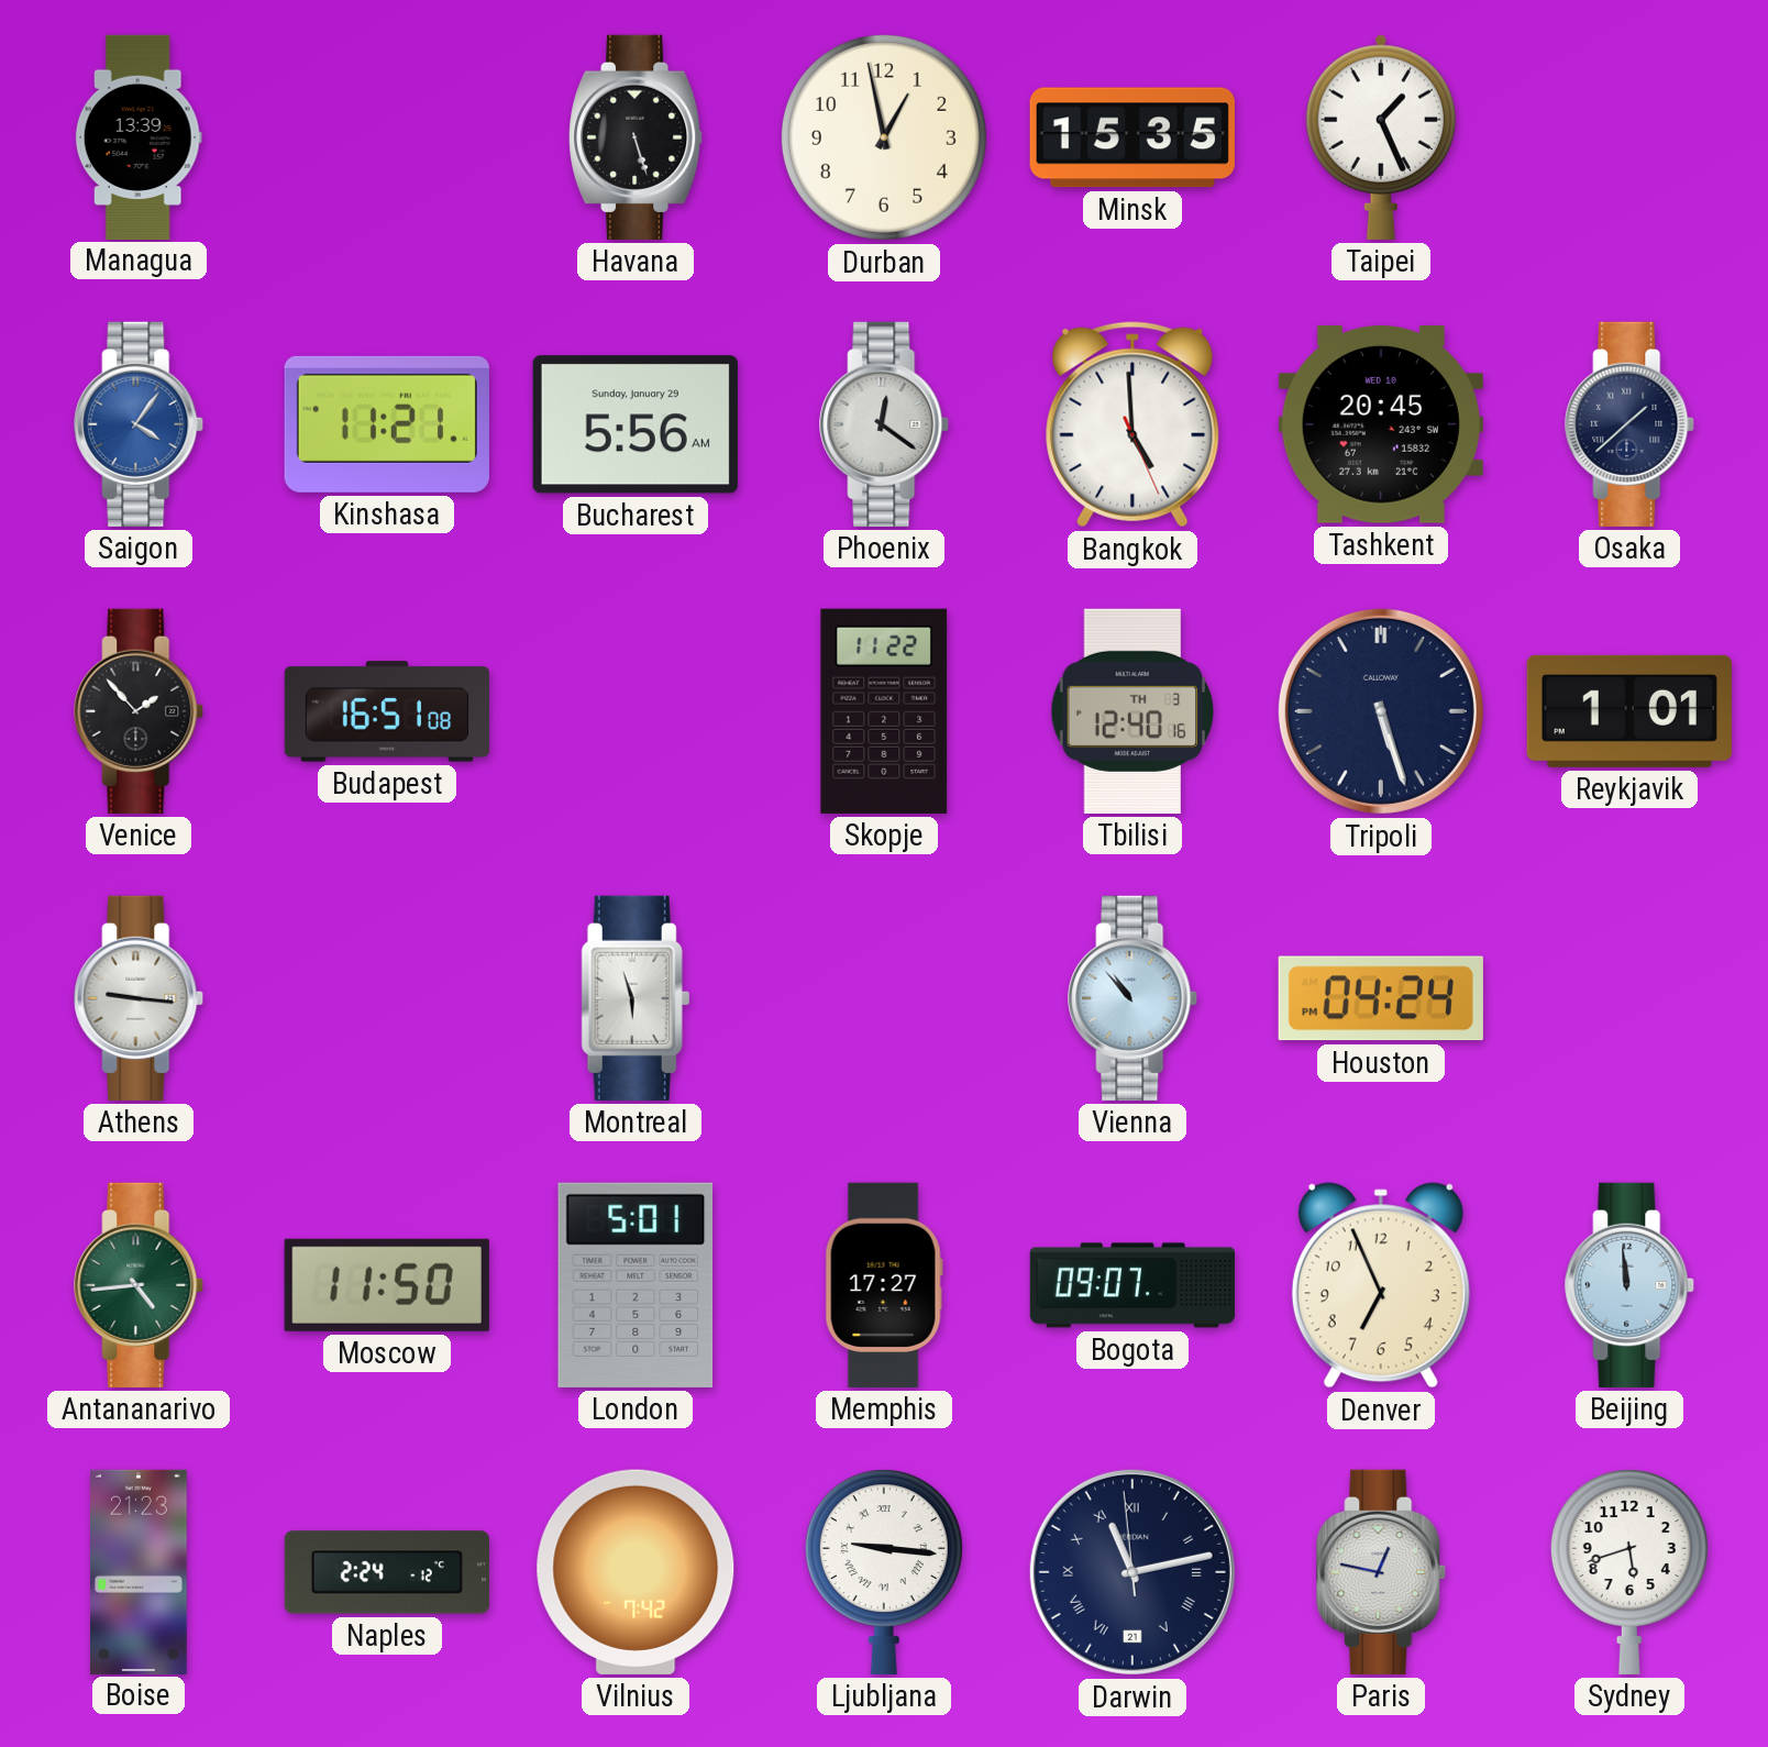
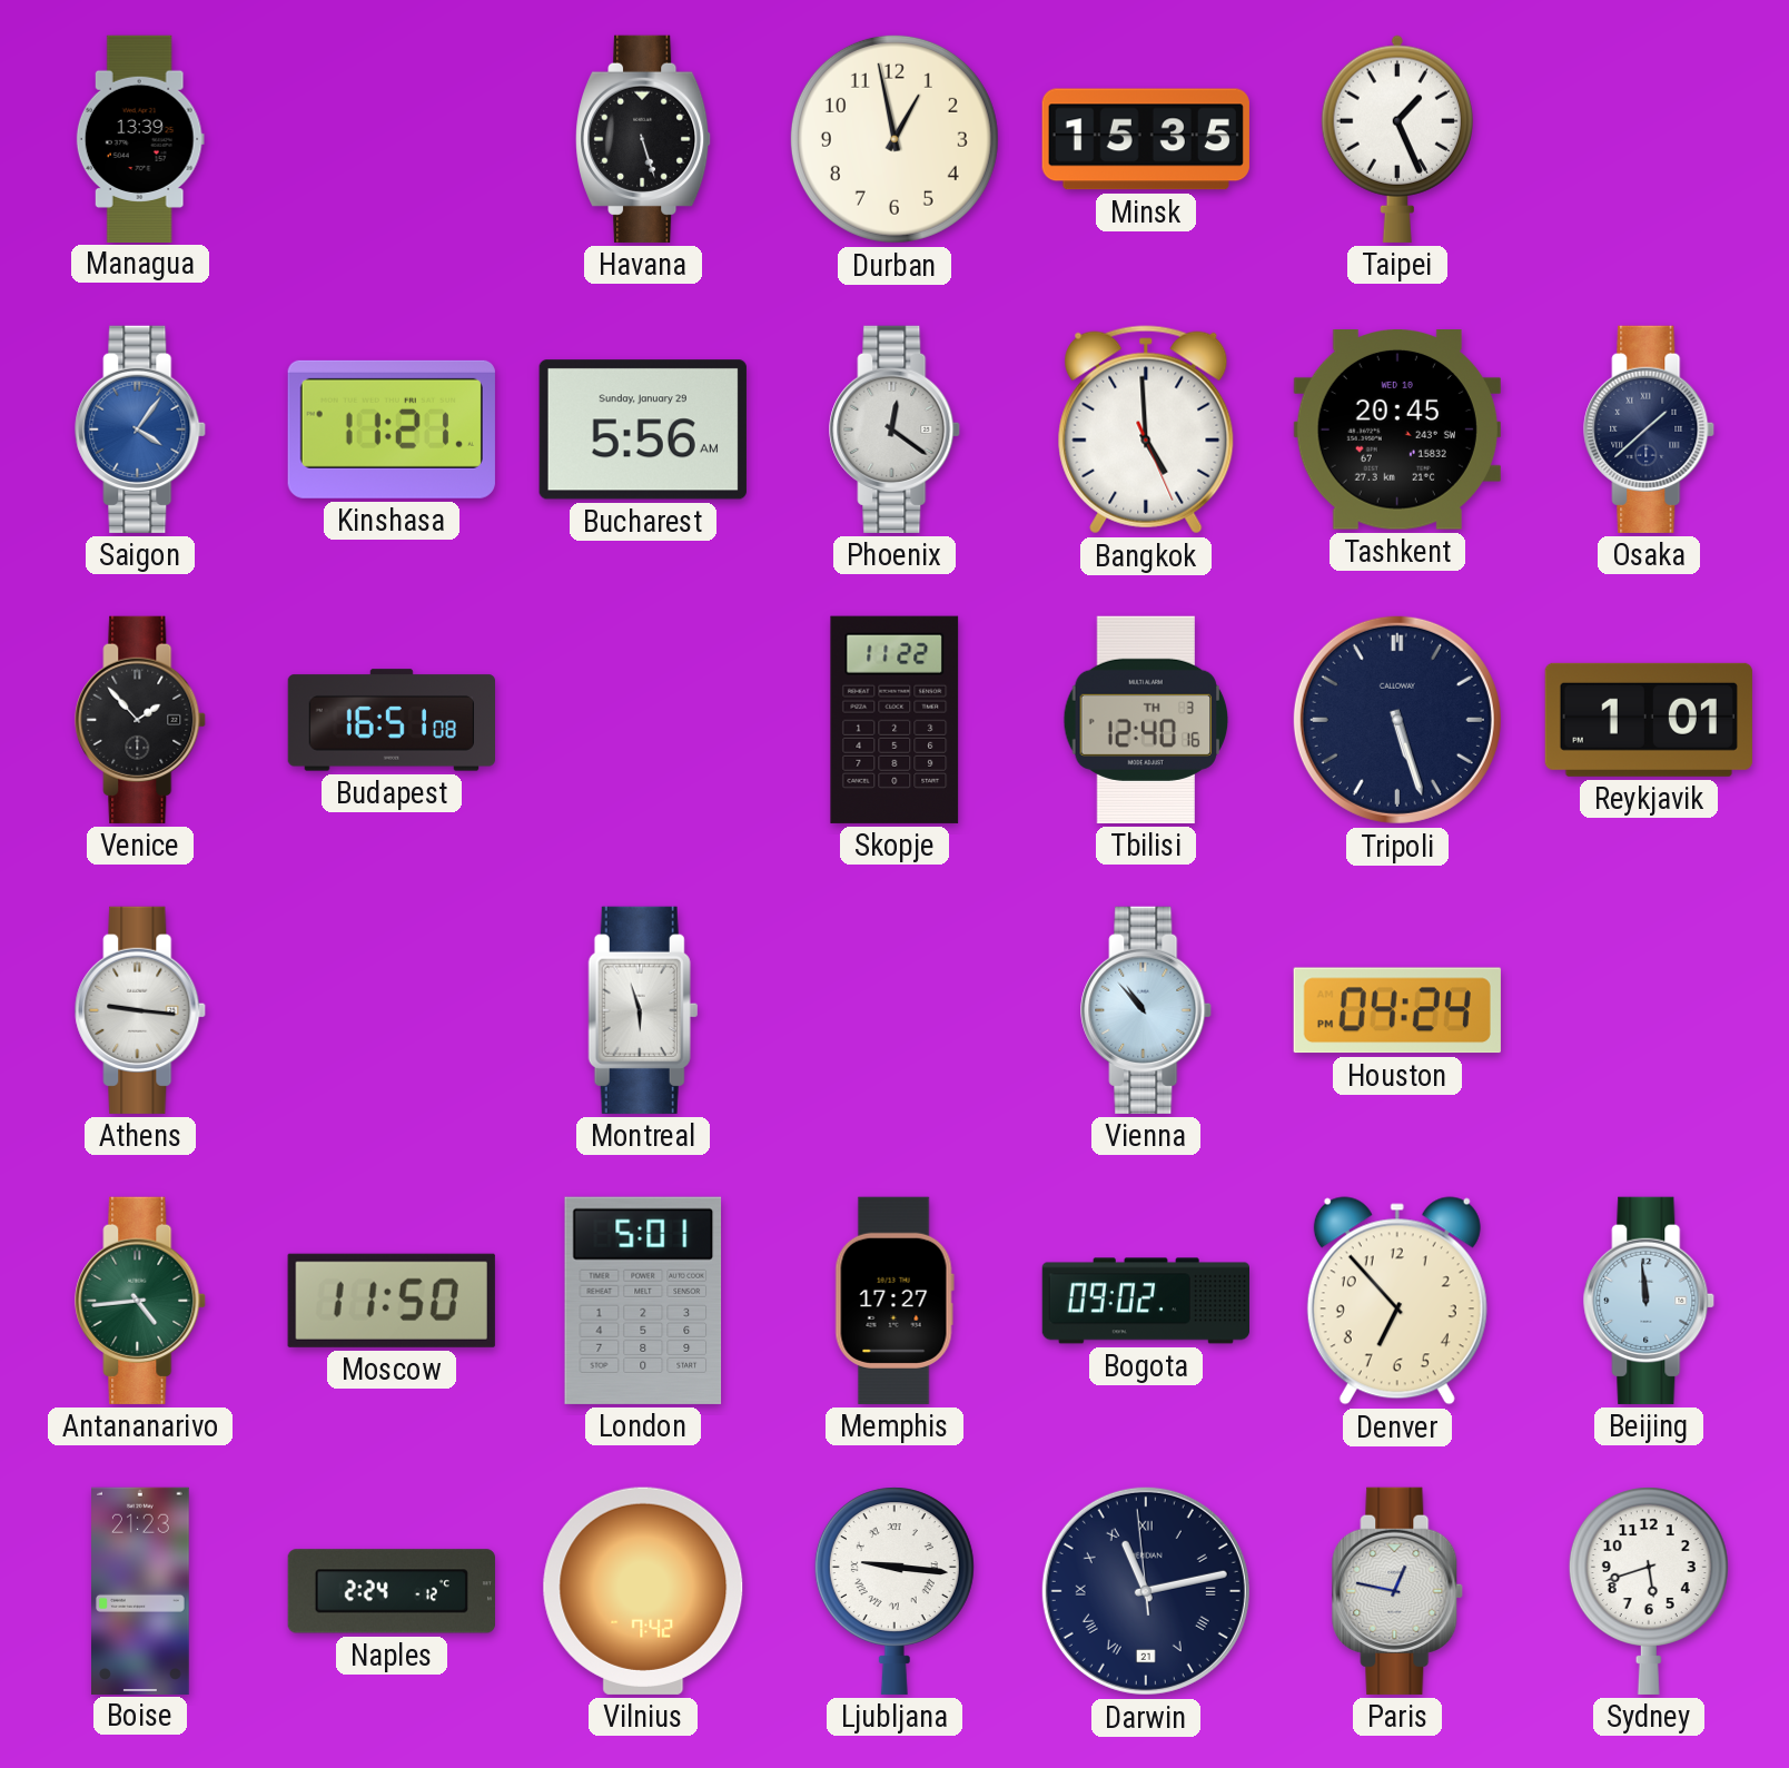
Bogota: 09:07 -> 09:02
Denver: 6:56 -> 6:53
